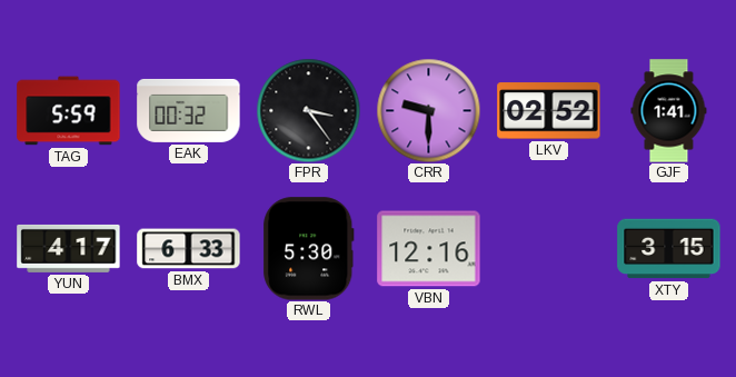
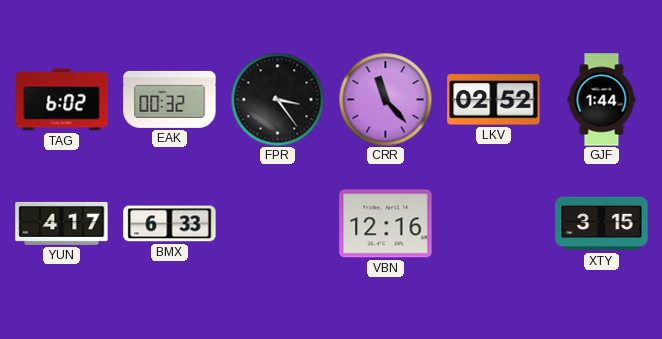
TAG: 5:59 -> 6:02
CRR: 9:30 -> 11:23
GJF: 1:41 -> 1:44
RWL: 5:30 -> none
